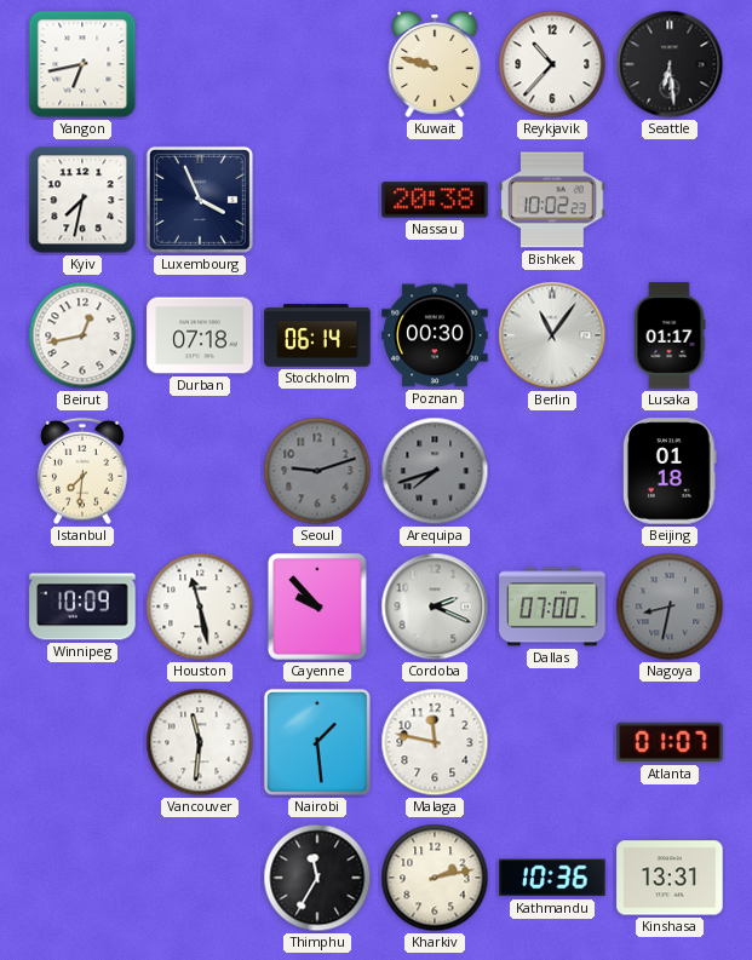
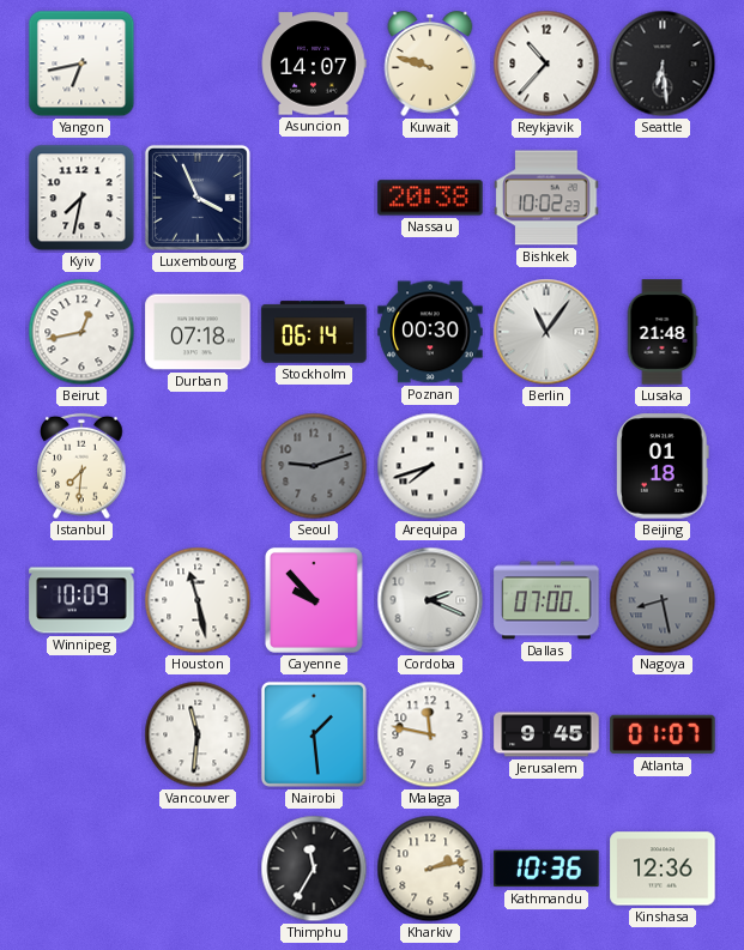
Asuncion: none -> 14:07
Lusaka: 01:17 -> 21:48
Arequipa dial: grey -> white
Nagoya: 8:32 -> 8:28
Jerusalem: none -> 9:45
Kinshasa: 13:31 -> 12:36
